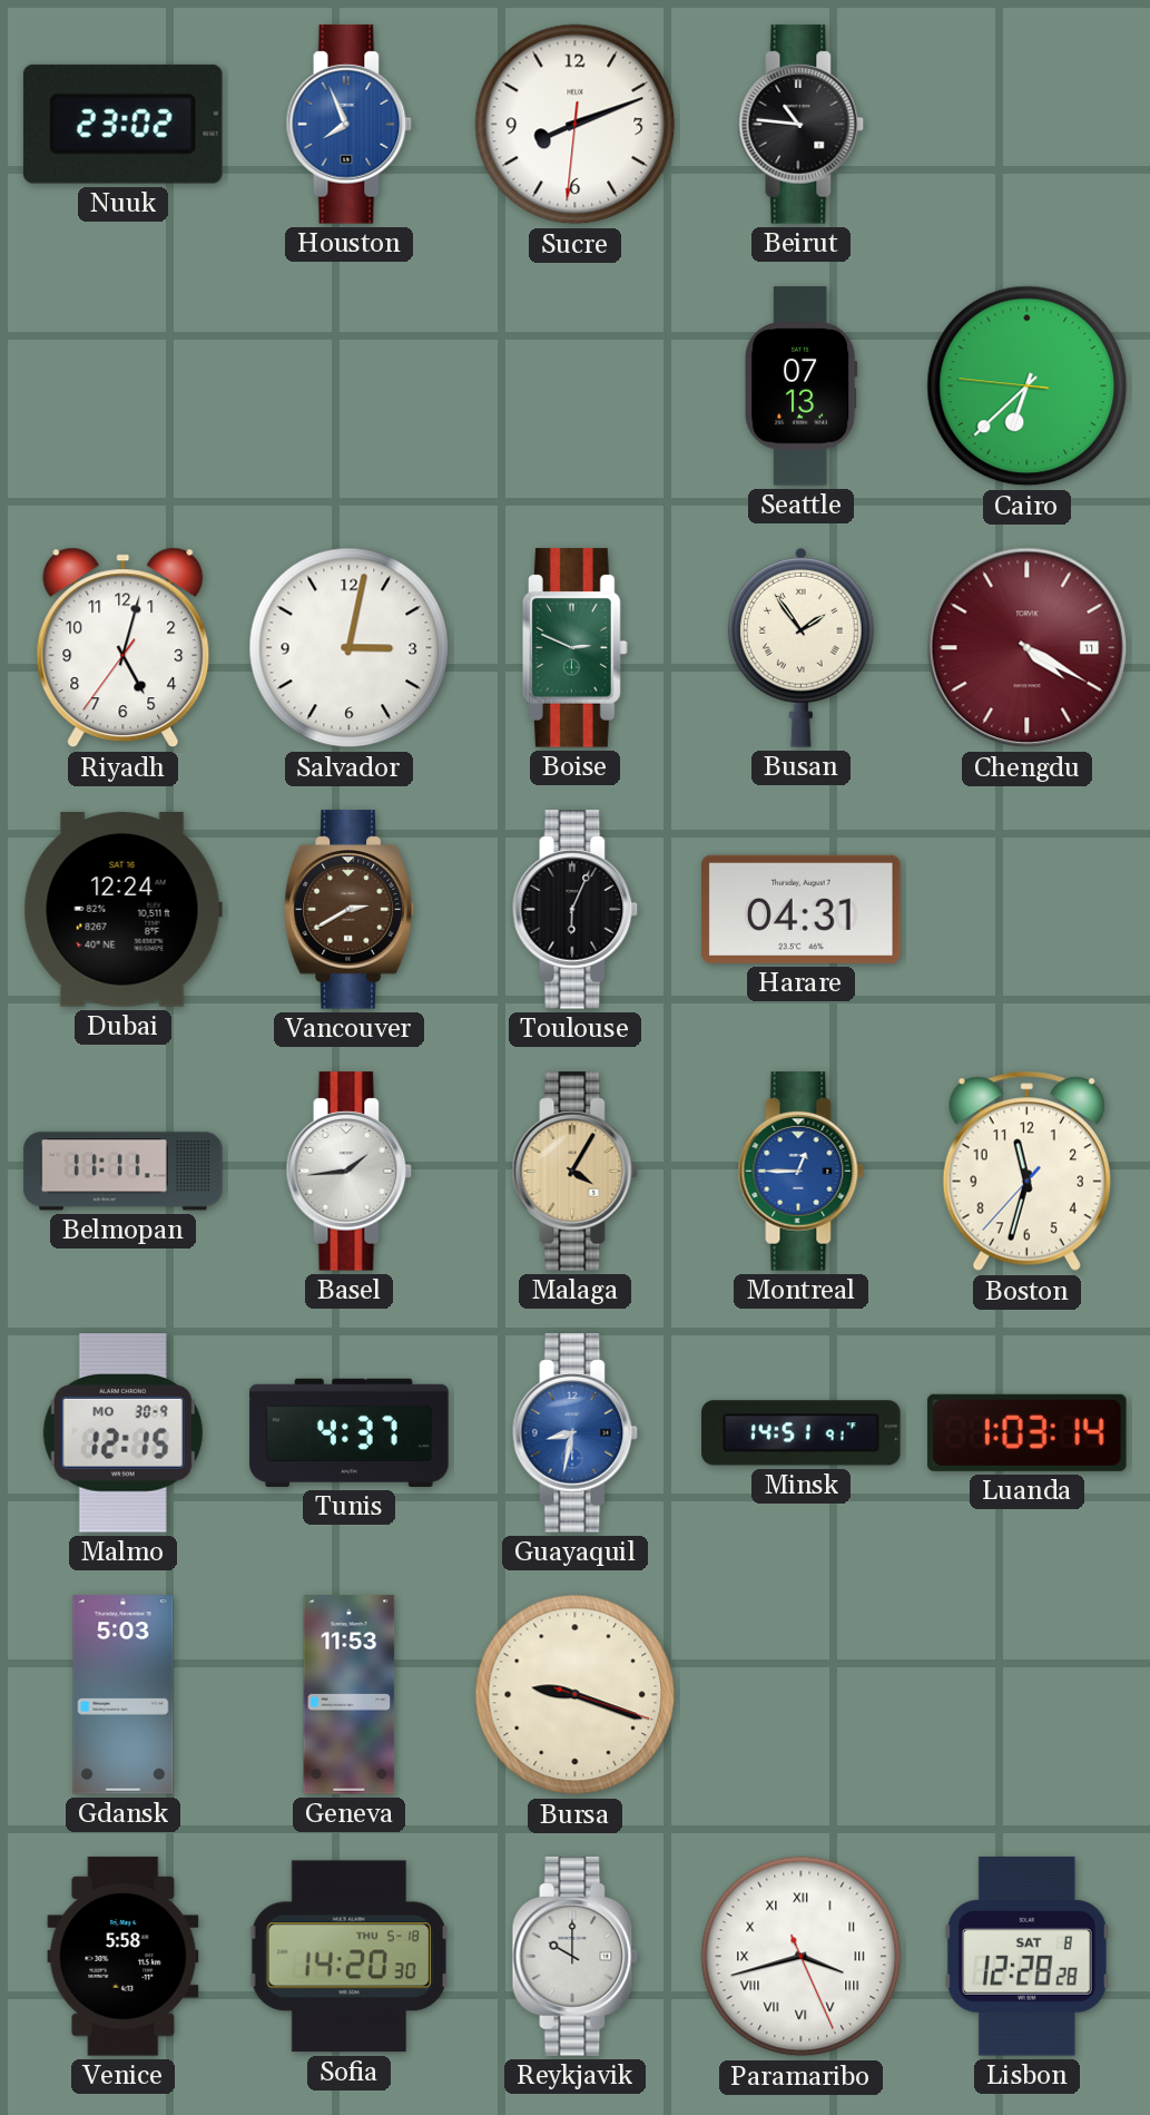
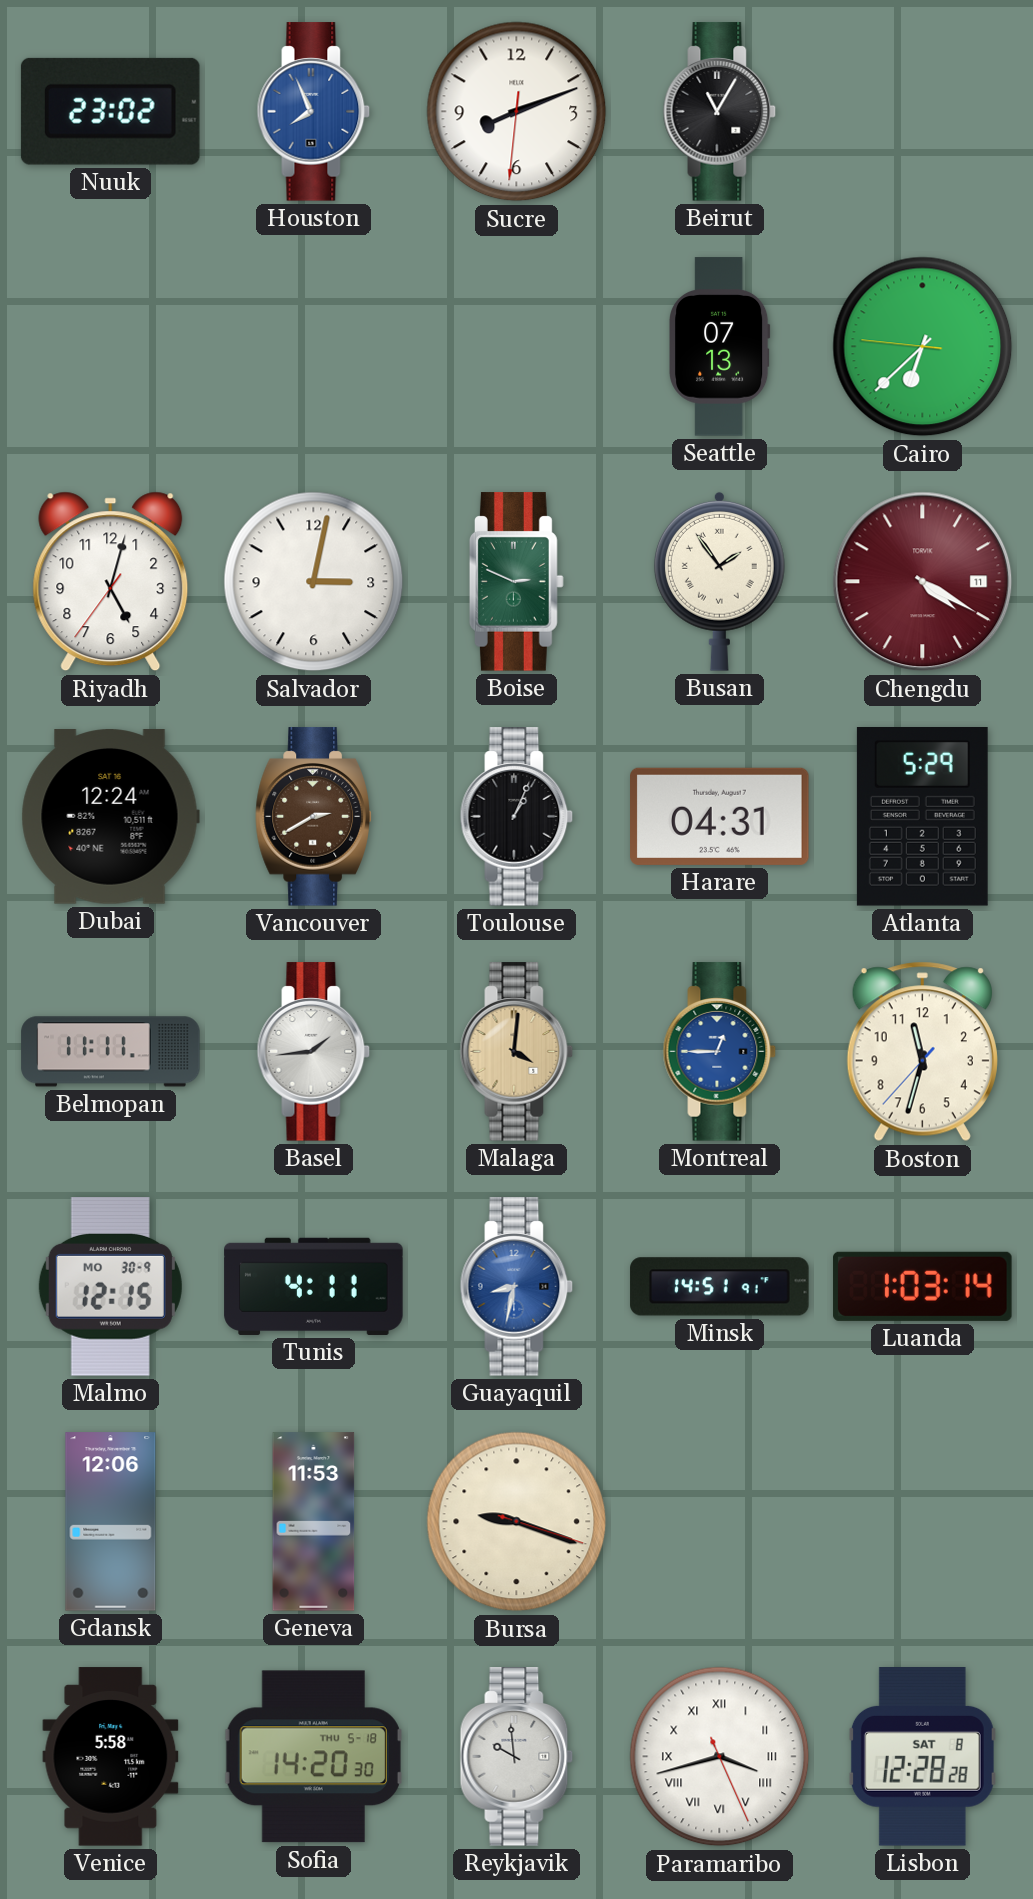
Beirut: 10:46 -> 11:05
Toulouse: 6:04 -> 1:04
Atlanta: none -> 5:29
Malaga: 4:05 -> 4:01
Tunis: 4:37 -> 4:11
Gdansk: 5:03 -> 12:06
Reykjavik: 10:00 -> 9:59
